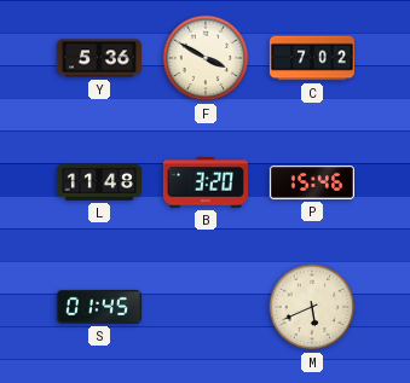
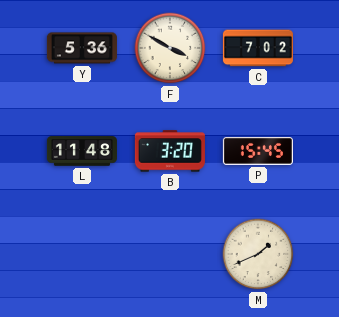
P: 15:46 -> 15:45
S: 01:45 -> none
M: 5:41 -> 1:41
